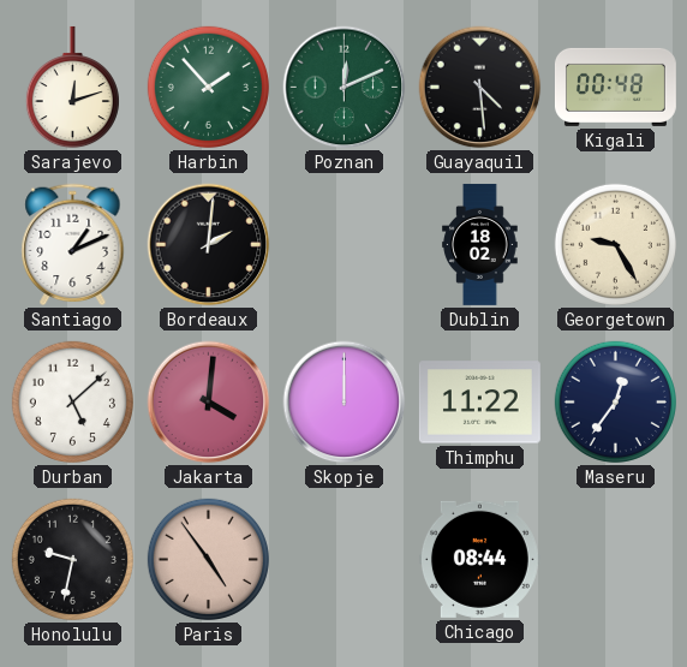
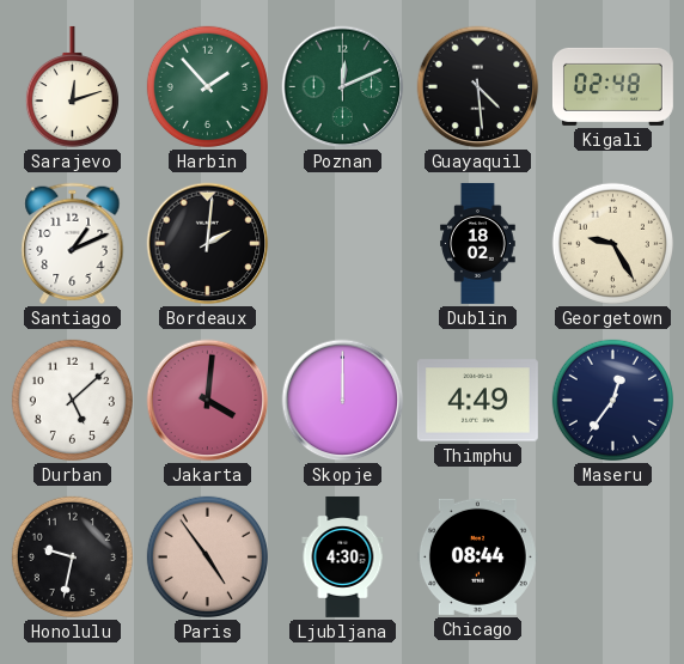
Kigali: 00:48 -> 02:48
Thimphu: 11:22 -> 4:49
Ljubljana: none -> 4:30
